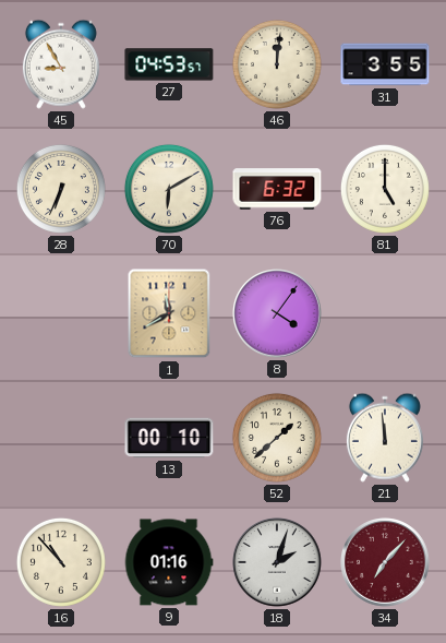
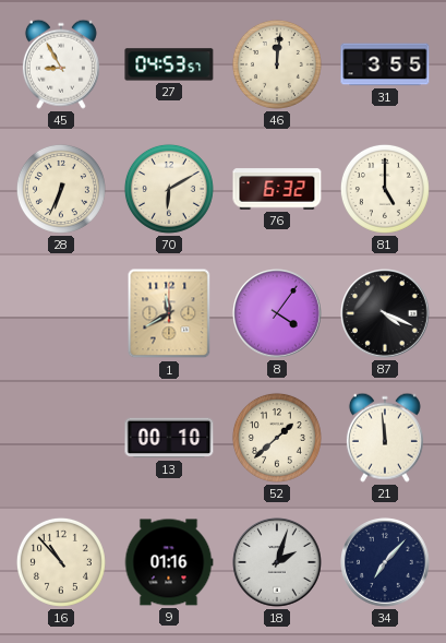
87: none -> 4:19
34 dial: burgundy -> navy
